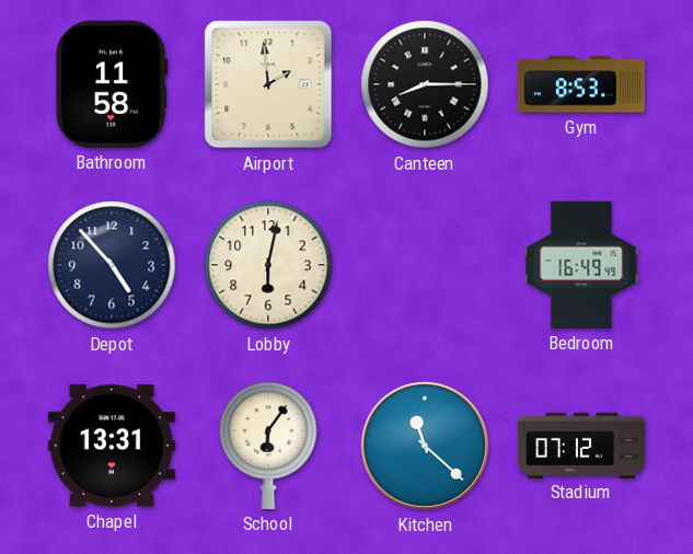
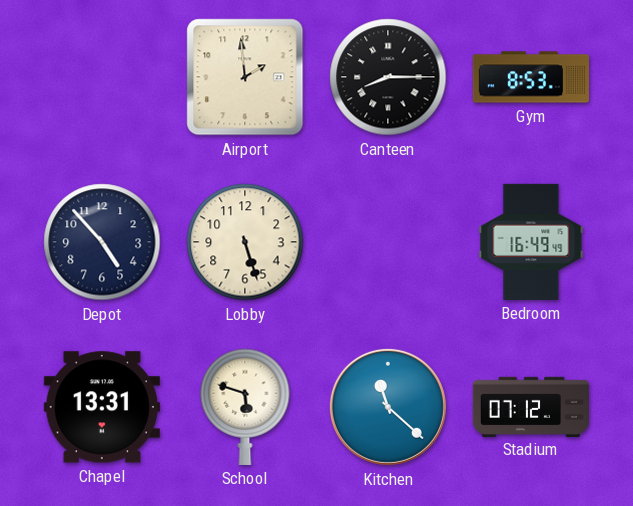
Bathroom: 11:58 -> none
Lobby: 6:02 -> 5:27
School: 6:06 -> 5:48
